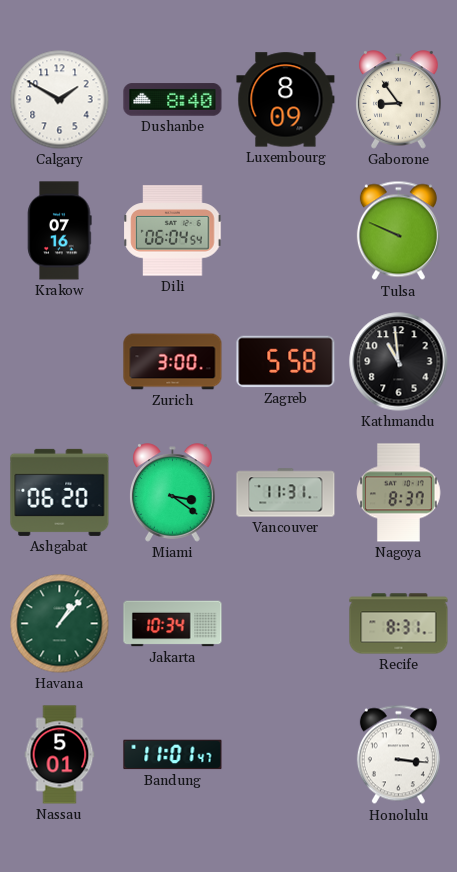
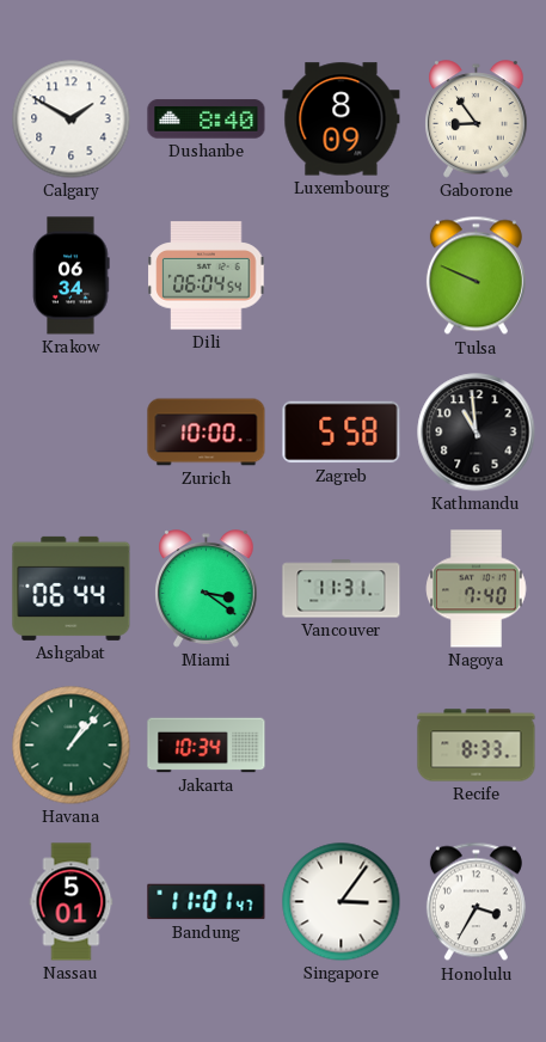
Krakow: 07:16 -> 06:34
Zurich: 3:00 -> 10:00
Ashgabat: 06:20 -> 06:44
Nagoya: 8:37 -> 7:40
Recife: 8:31 -> 8:33
Singapore: none -> 3:06
Honolulu: 3:16 -> 3:35
